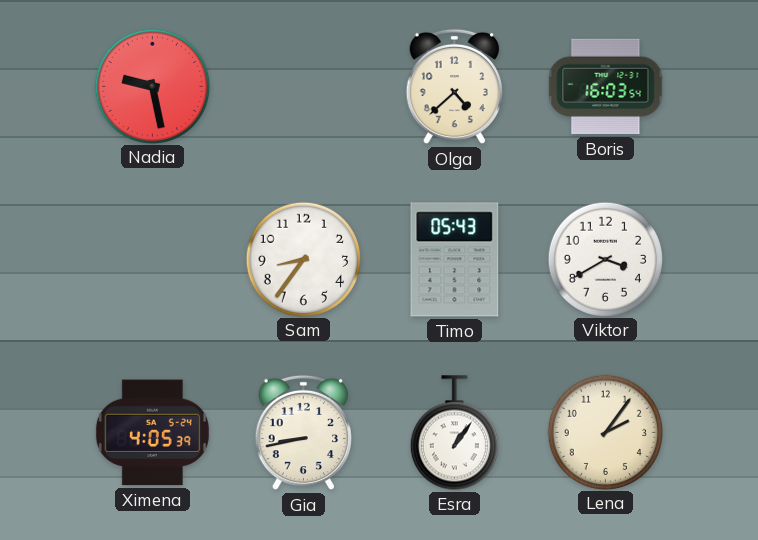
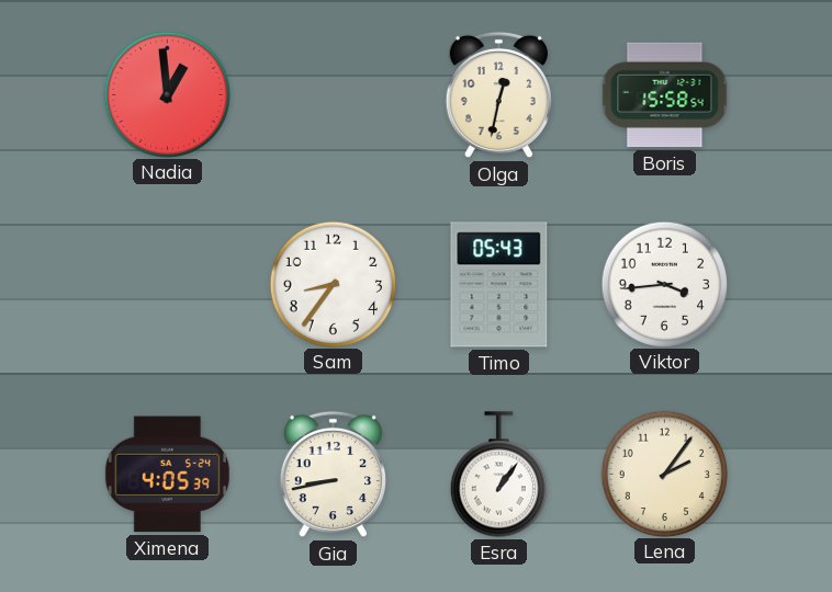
Nadia: 9:28 -> 12:59
Olga: 4:38 -> 12:32
Boris: 16:03 -> 15:58
Viktor: 3:40 -> 3:44
